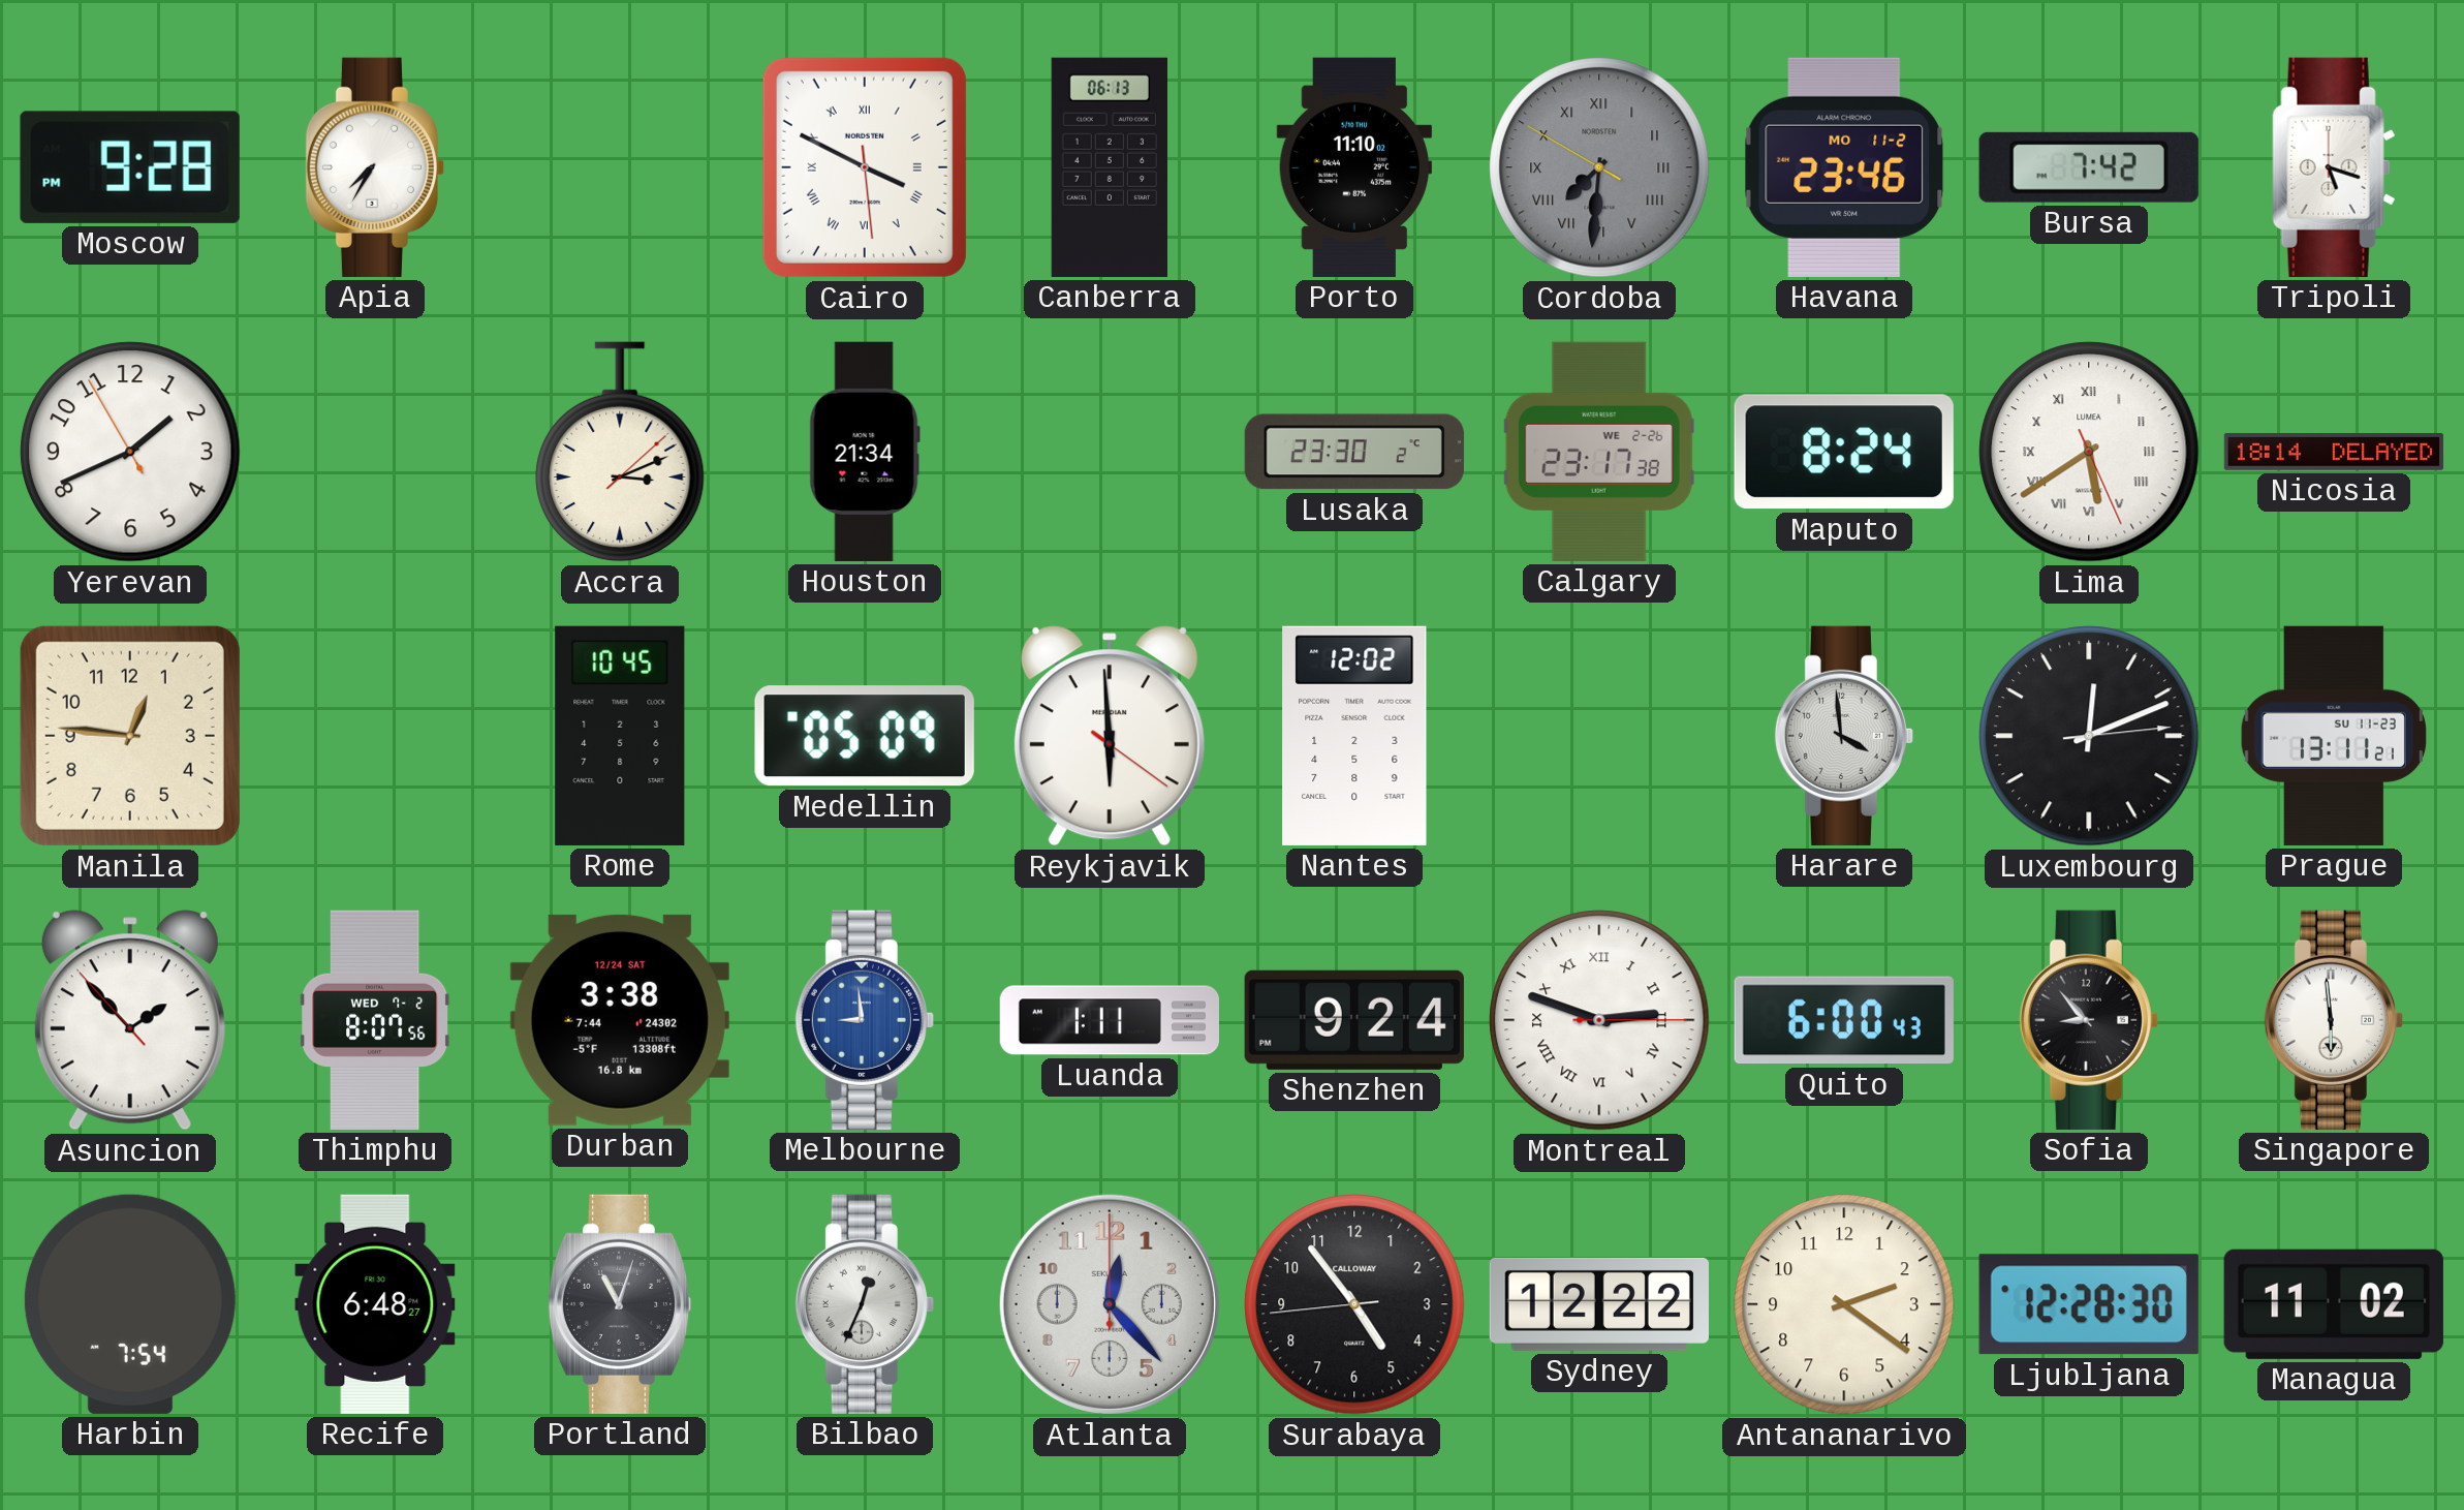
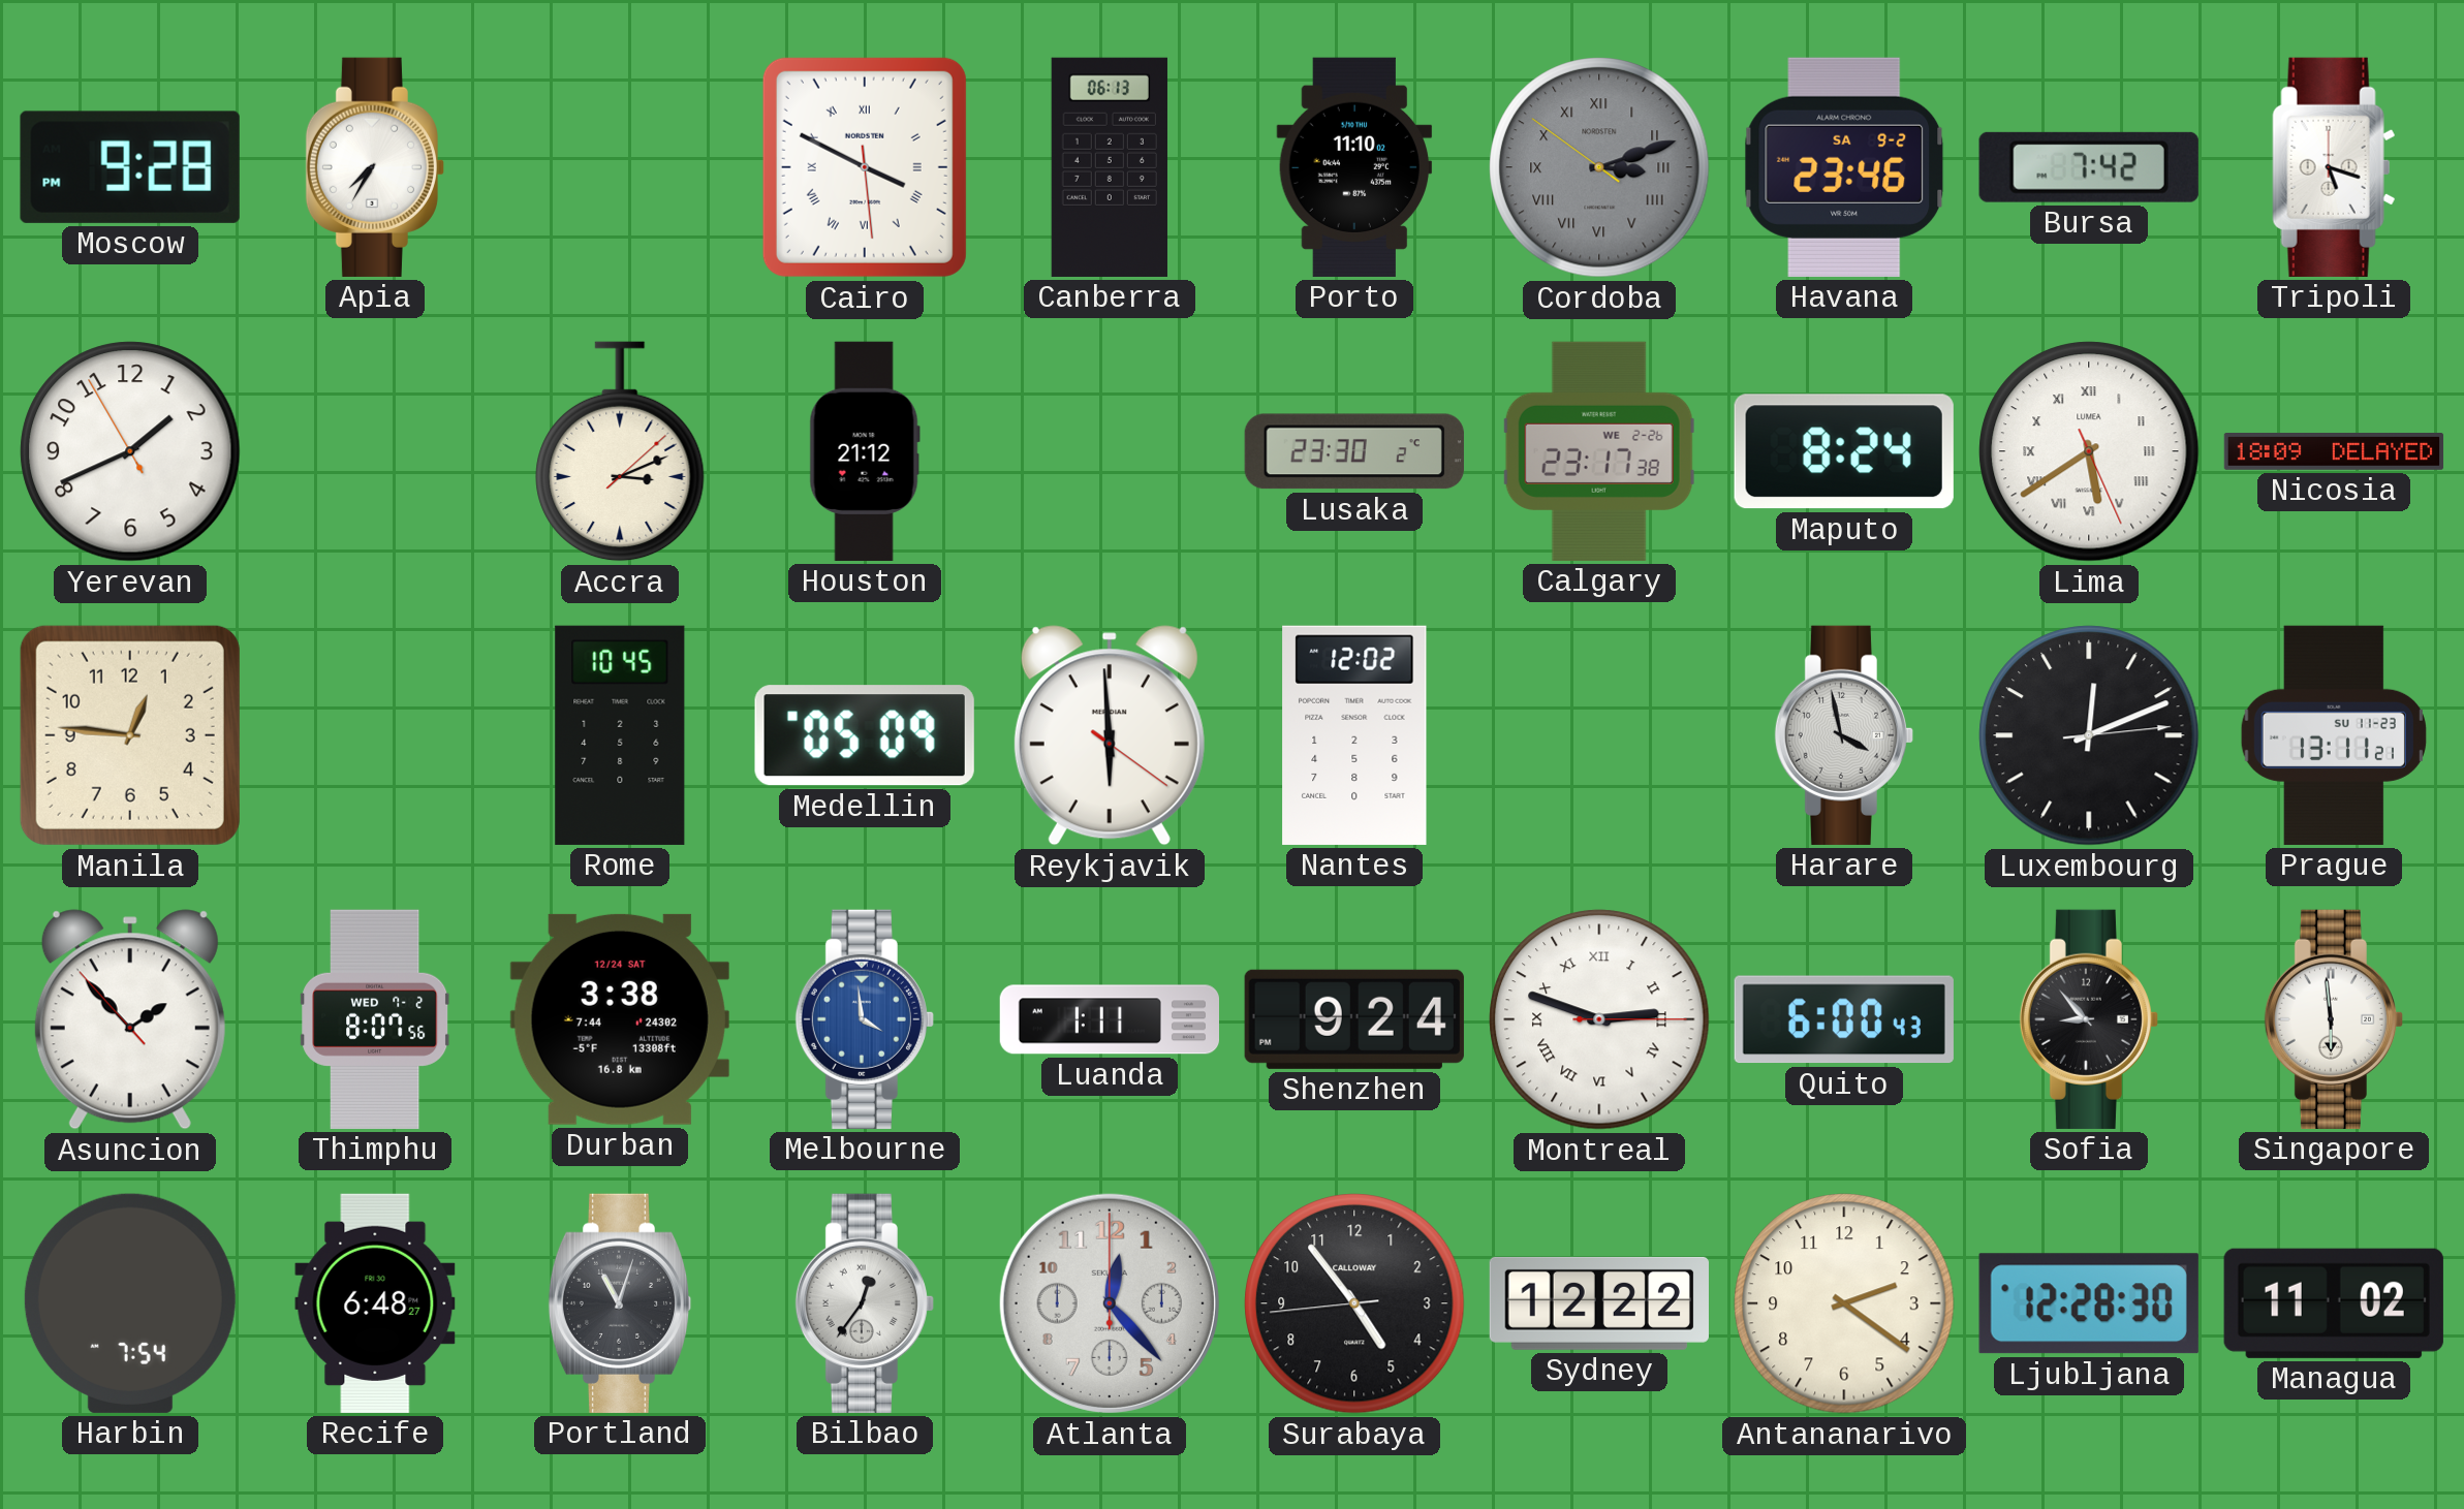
Cordoba: 7:30 -> 3:11
Havana date: MO 11-2 -> SA 9-2
Houston: 21:34 -> 21:12
Nicosia: 18:14 -> 18:09
Harare: 3:59 -> 3:58
Melbourne: 8:59 -> 3:59
Bilbao: 12:34 -> 12:36
